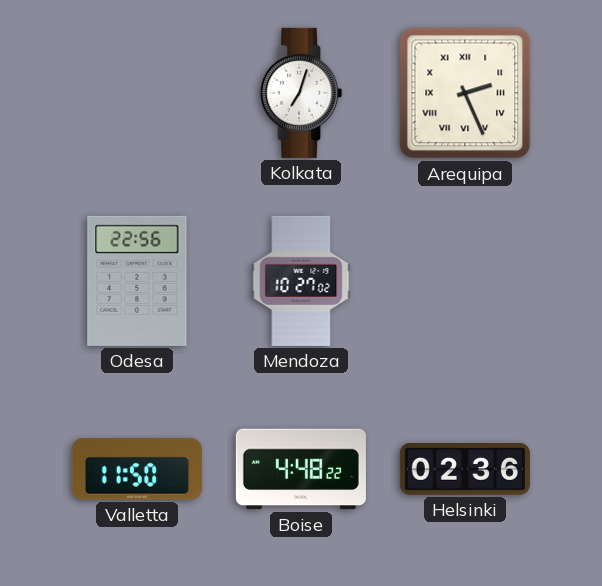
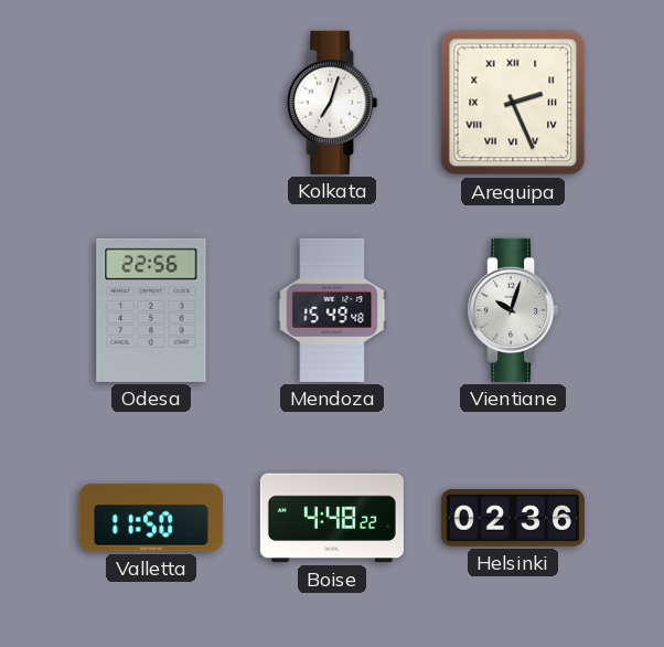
Mendoza: 10:27 -> 15:49
Vientiane: none -> 10:03
